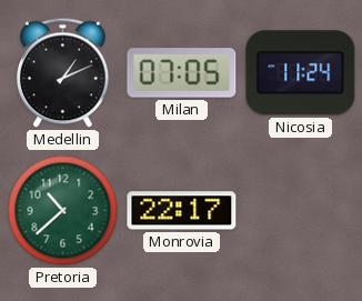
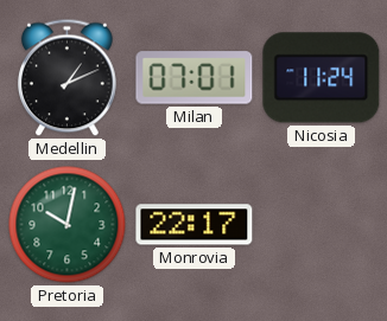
Milan: 07:05 -> 07:01
Pretoria: 10:38 -> 10:02
